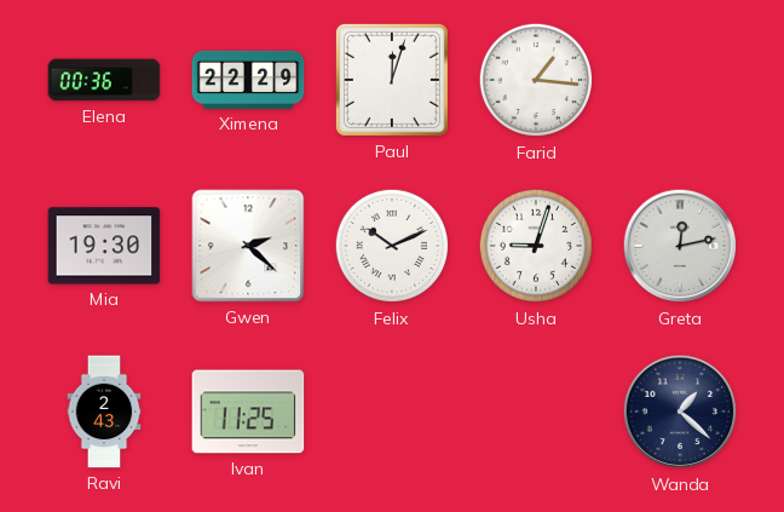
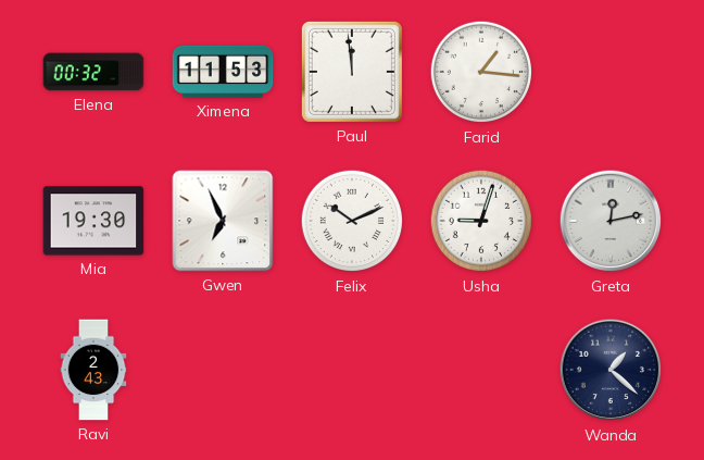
Elena: 00:36 -> 00:32
Ximena: 22:29 -> 11:53
Paul: 12:03 -> 11:59
Gwen: 2:22 -> 6:56
Ivan: 11:25 -> none
